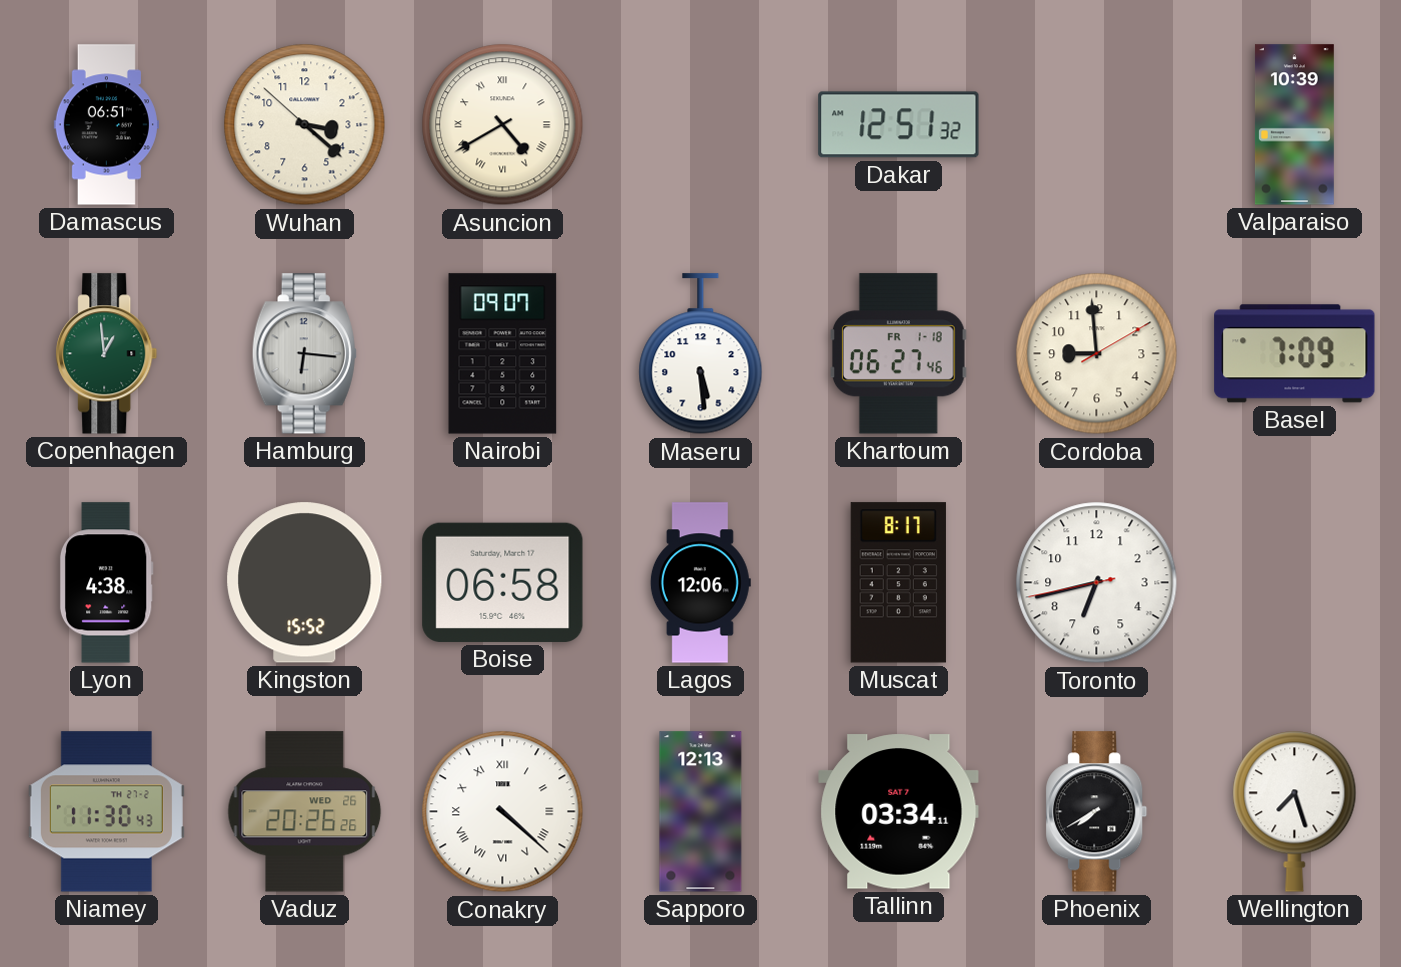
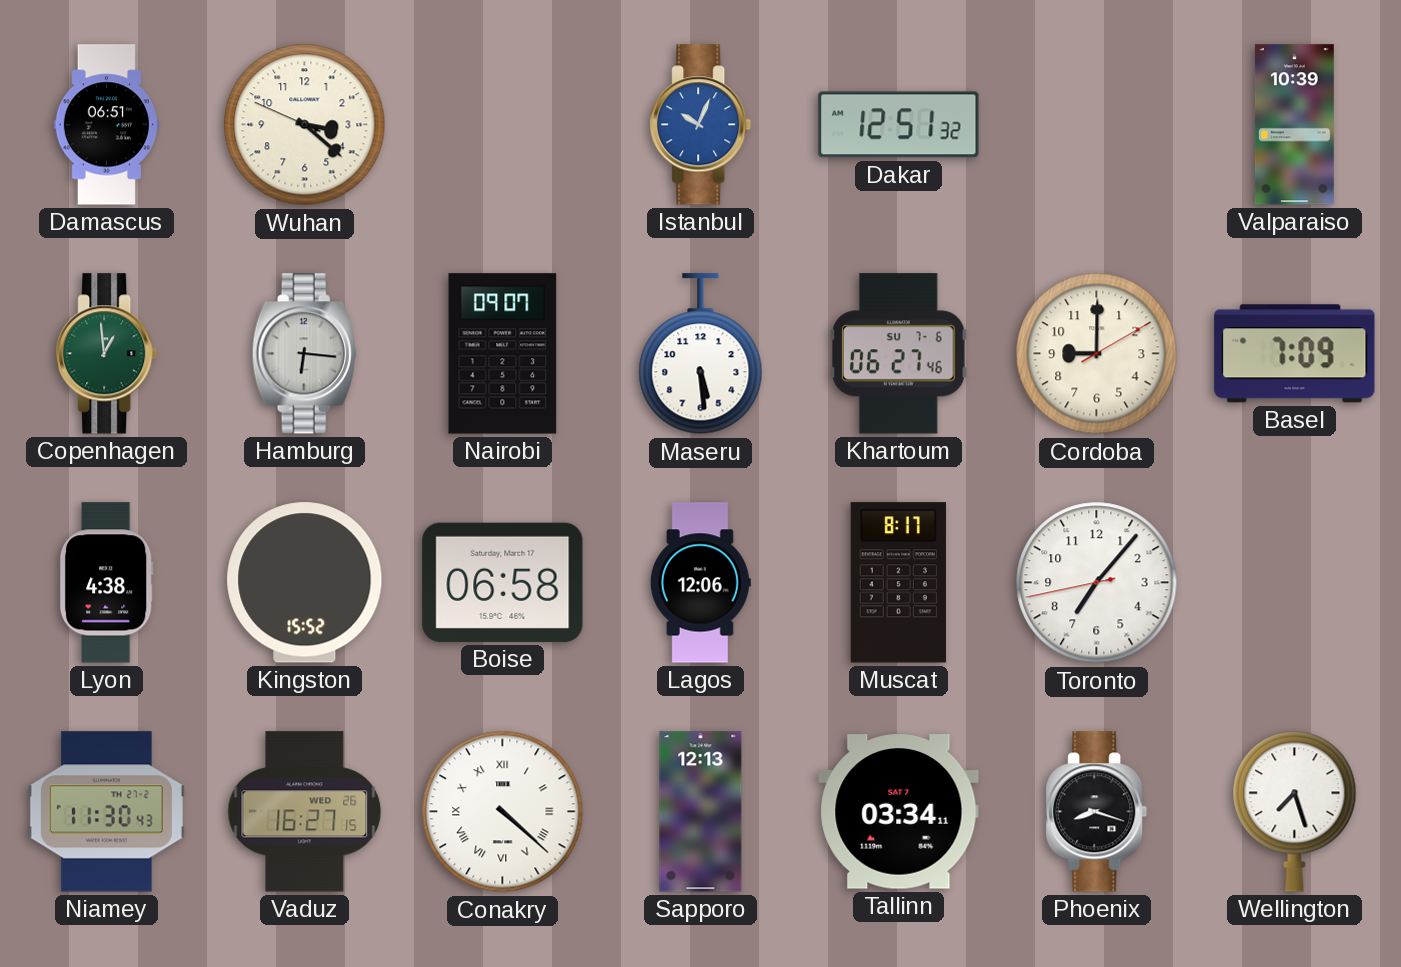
Wuhan: 3:21:52 -> 3:21:49
Asuncion: 4:40 -> none
Istanbul: none -> 10:04
Khartoum date: FR 1-18 -> SU 7-6
Cordoba: 8:59 -> 9:00
Toronto: 6:42 -> 7:06
Vaduz: 20:26 -> 16:27
Phoenix: 7:40 -> 8:18
